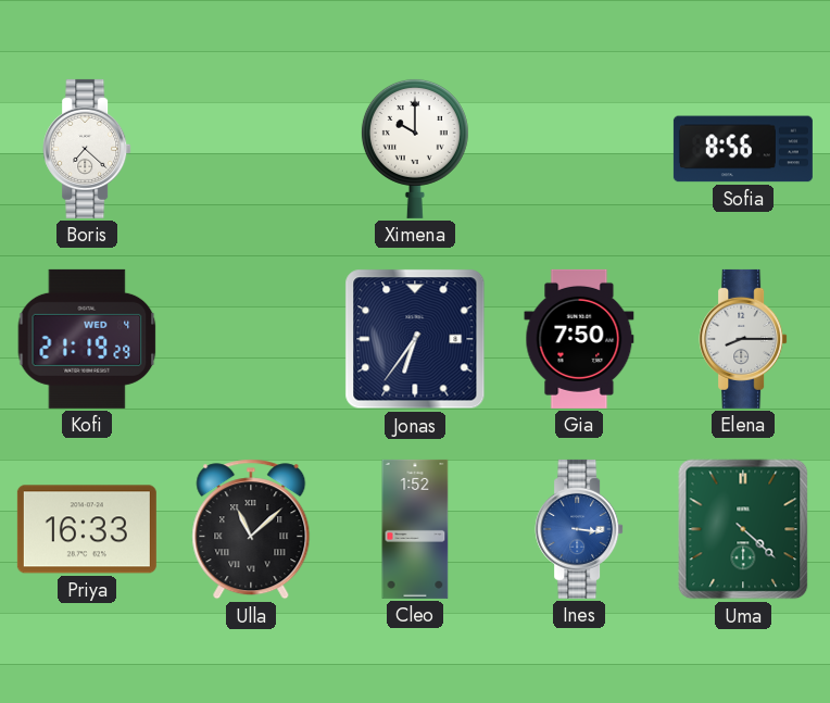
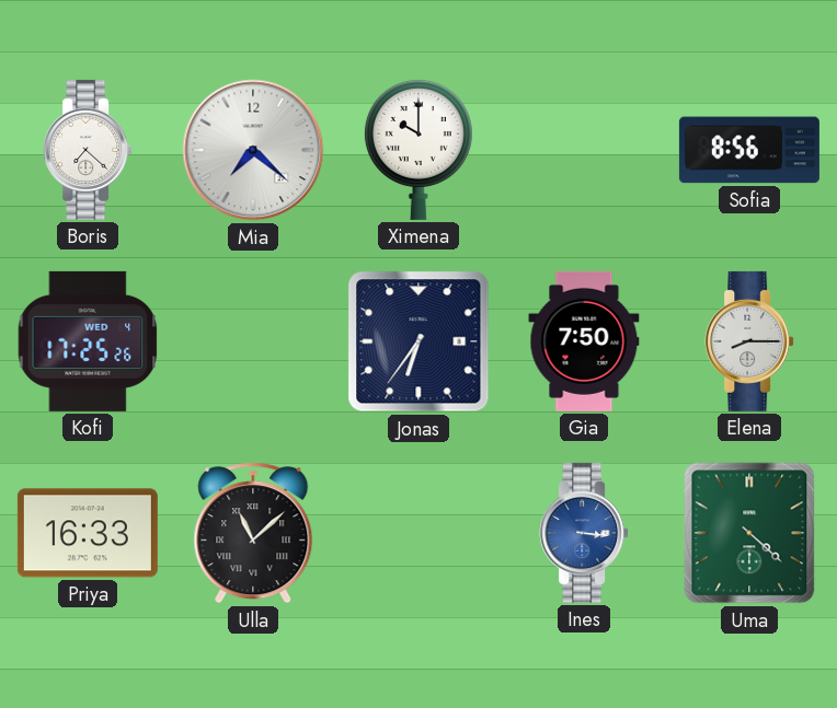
Mia: none -> 7:22
Kofi: 21:19 -> 17:25
Cleo: 1:52 -> none
